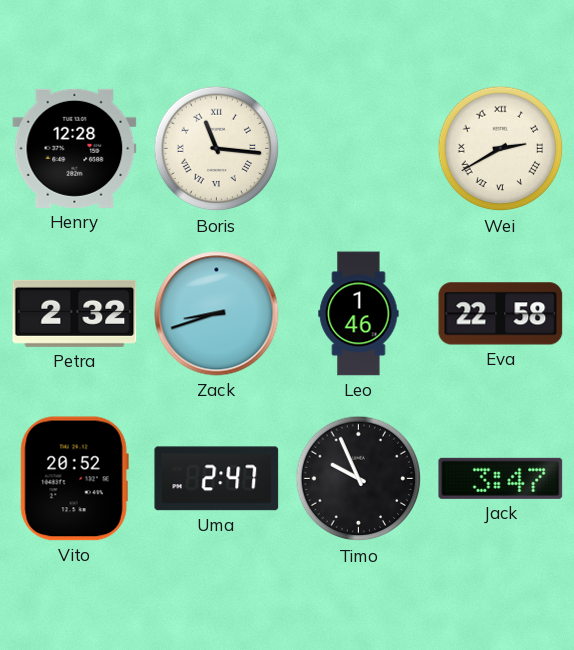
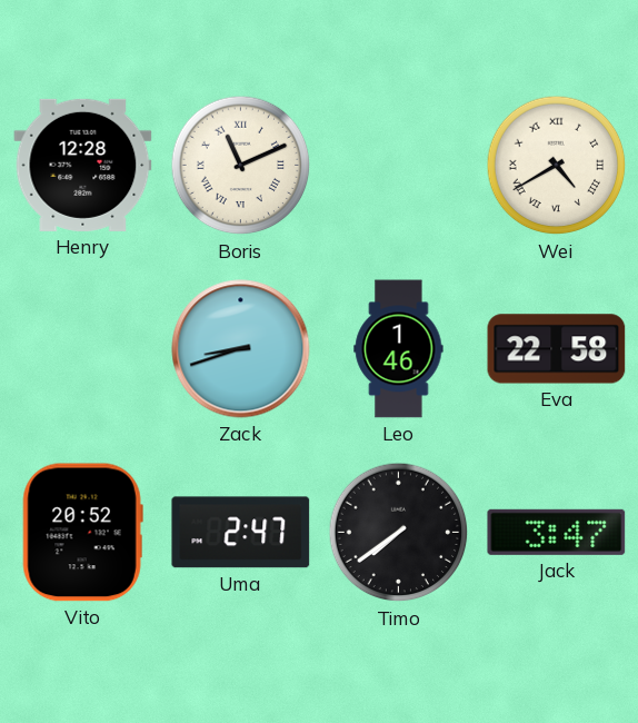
Boris: 11:16 -> 11:11
Wei: 2:40 -> 4:40
Petra: 2:32 -> none
Timo: 9:56 -> 7:39
